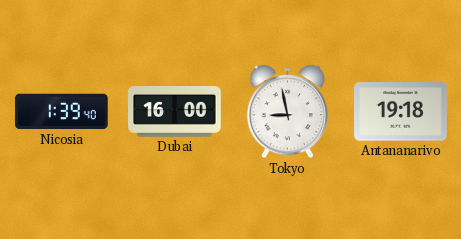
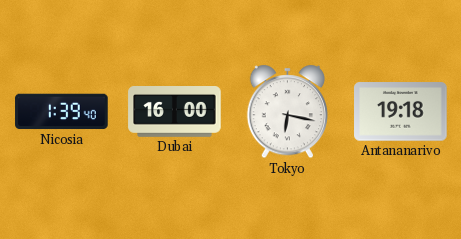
Tokyo: 8:58 -> 6:17
